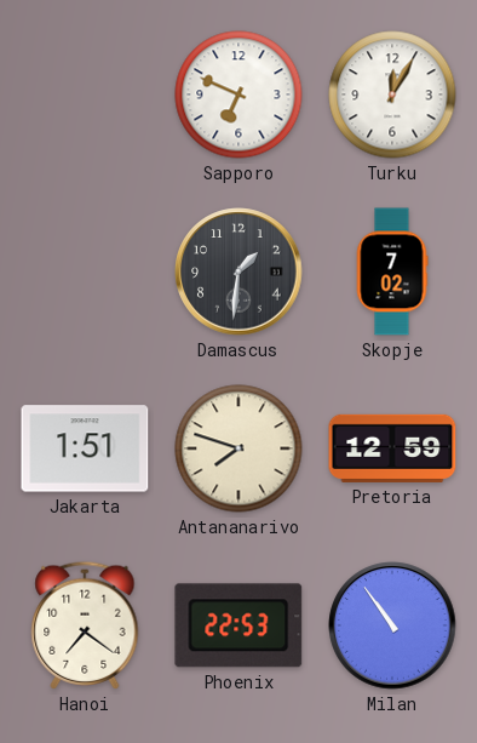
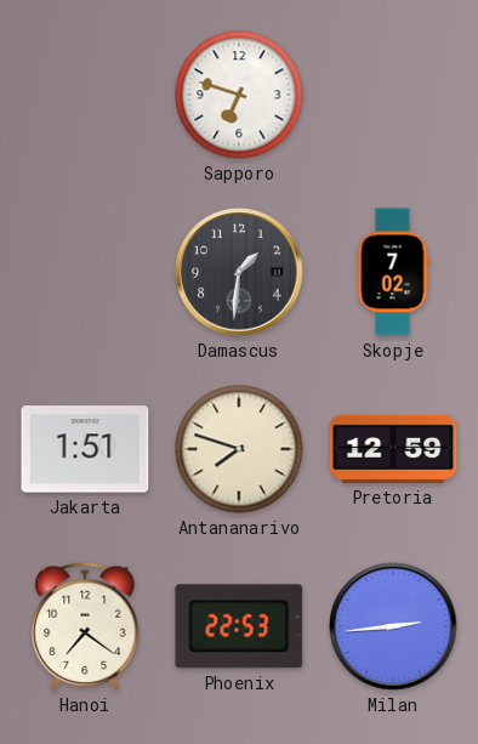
Sapporo: 6:49 -> 6:48
Turku: 12:05 -> none
Milan: 10:54 -> 2:44
